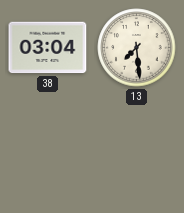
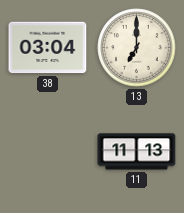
13: 7:29 -> 7:00
11: none -> 11:13
